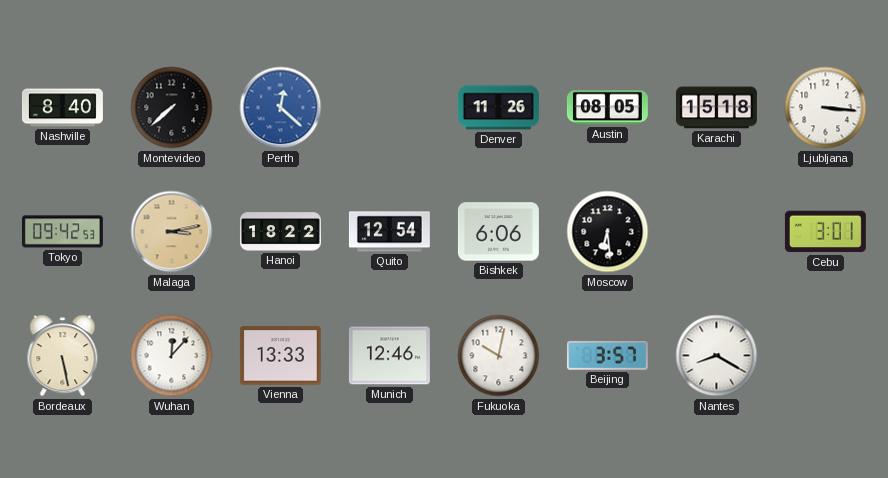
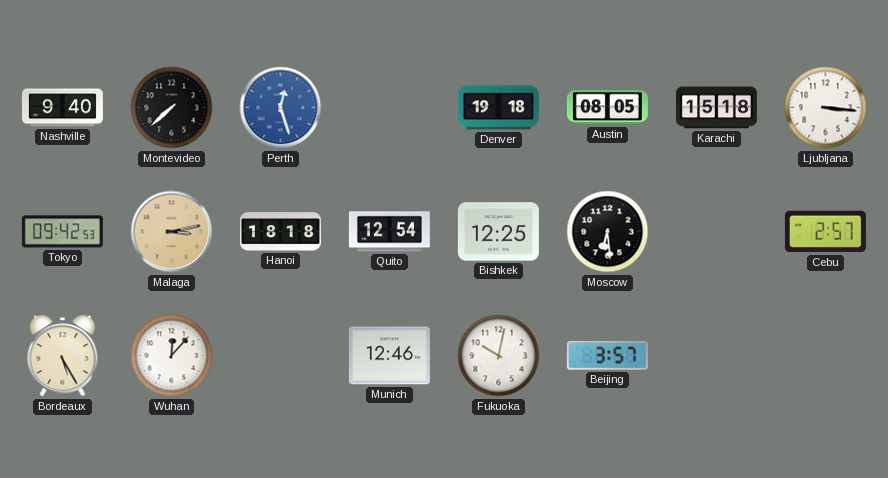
Nashville: 8:40 -> 9:40
Perth: 12:22 -> 12:27
Denver: 11:26 -> 19:18
Hanoi: 18:22 -> 18:18
Bishkek: 6:06 -> 12:25
Cebu: 3:01 -> 2:57
Bordeaux: 5:28 -> 5:25
Vienna: 13:33 -> none
Nantes: 8:20 -> none
